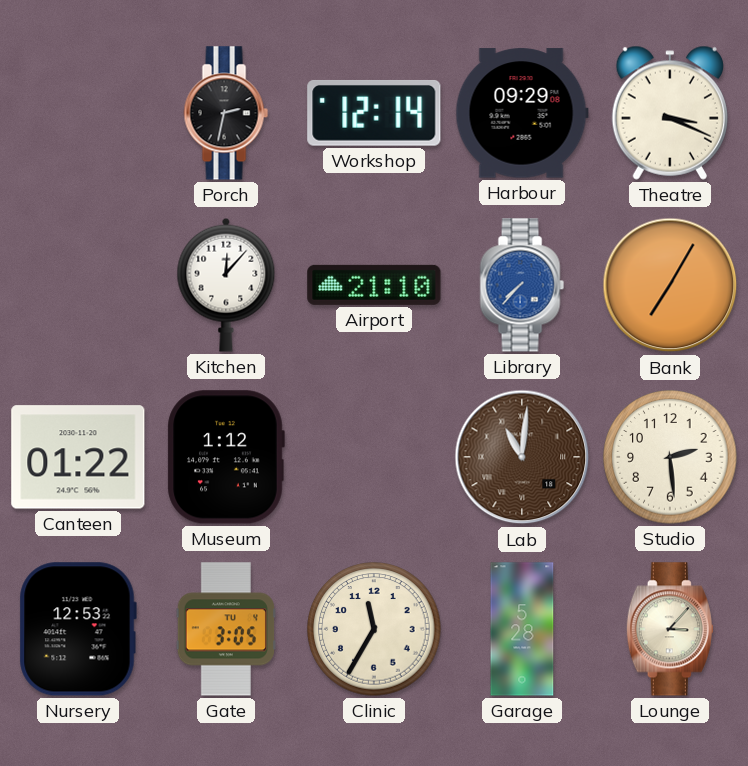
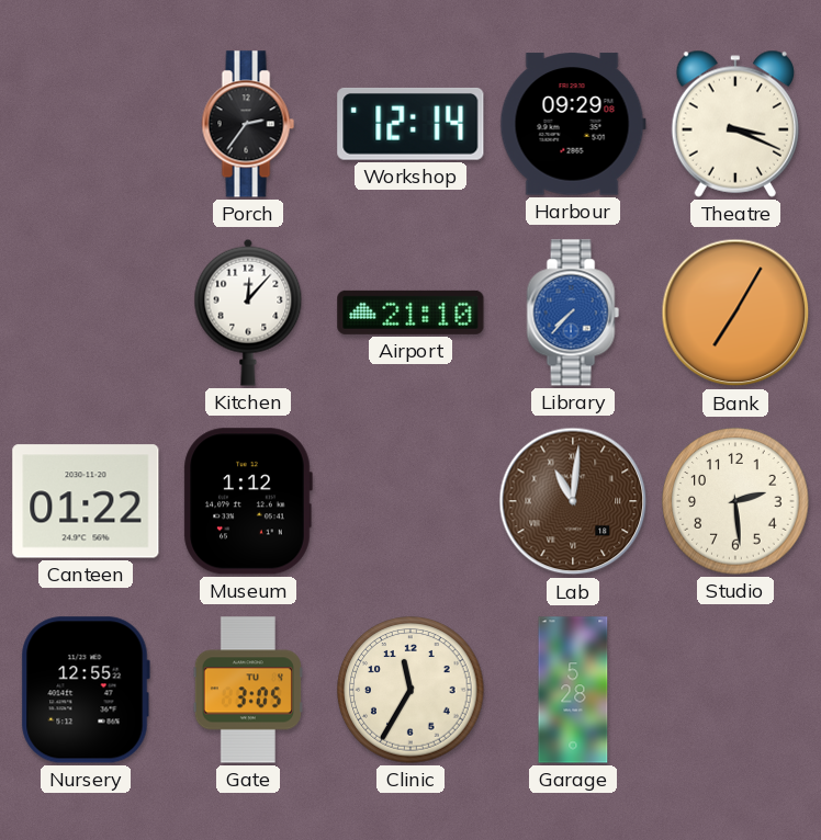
Porch: 2:32 -> 2:36
Nursery: 12:53 -> 12:55
Lounge: 3:07 -> none
